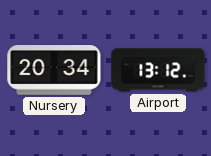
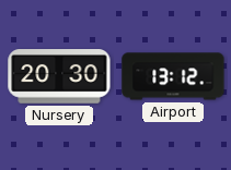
Nursery: 20:34 -> 20:30
